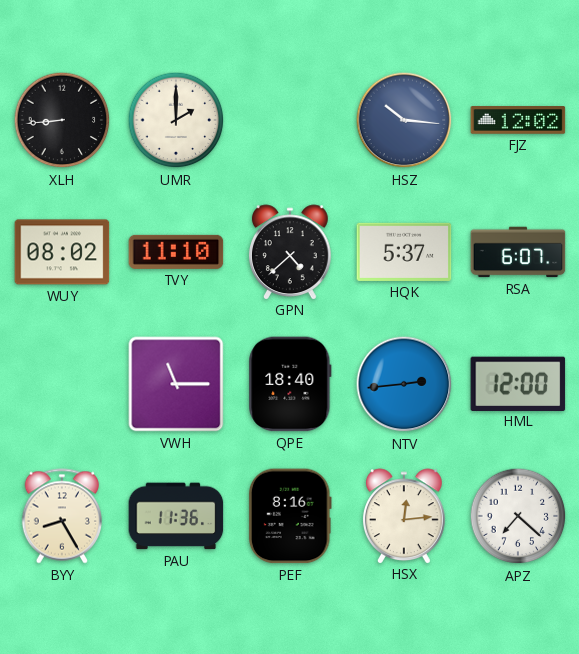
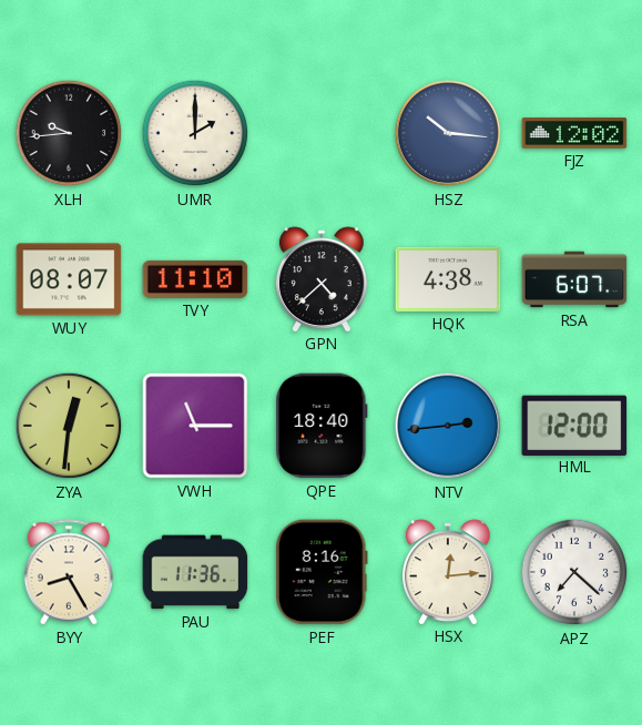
XLH: 8:44 -> 9:44
WUY: 08:02 -> 08:07
HQK: 5:37 -> 4:38
ZYA: none -> 12:31
